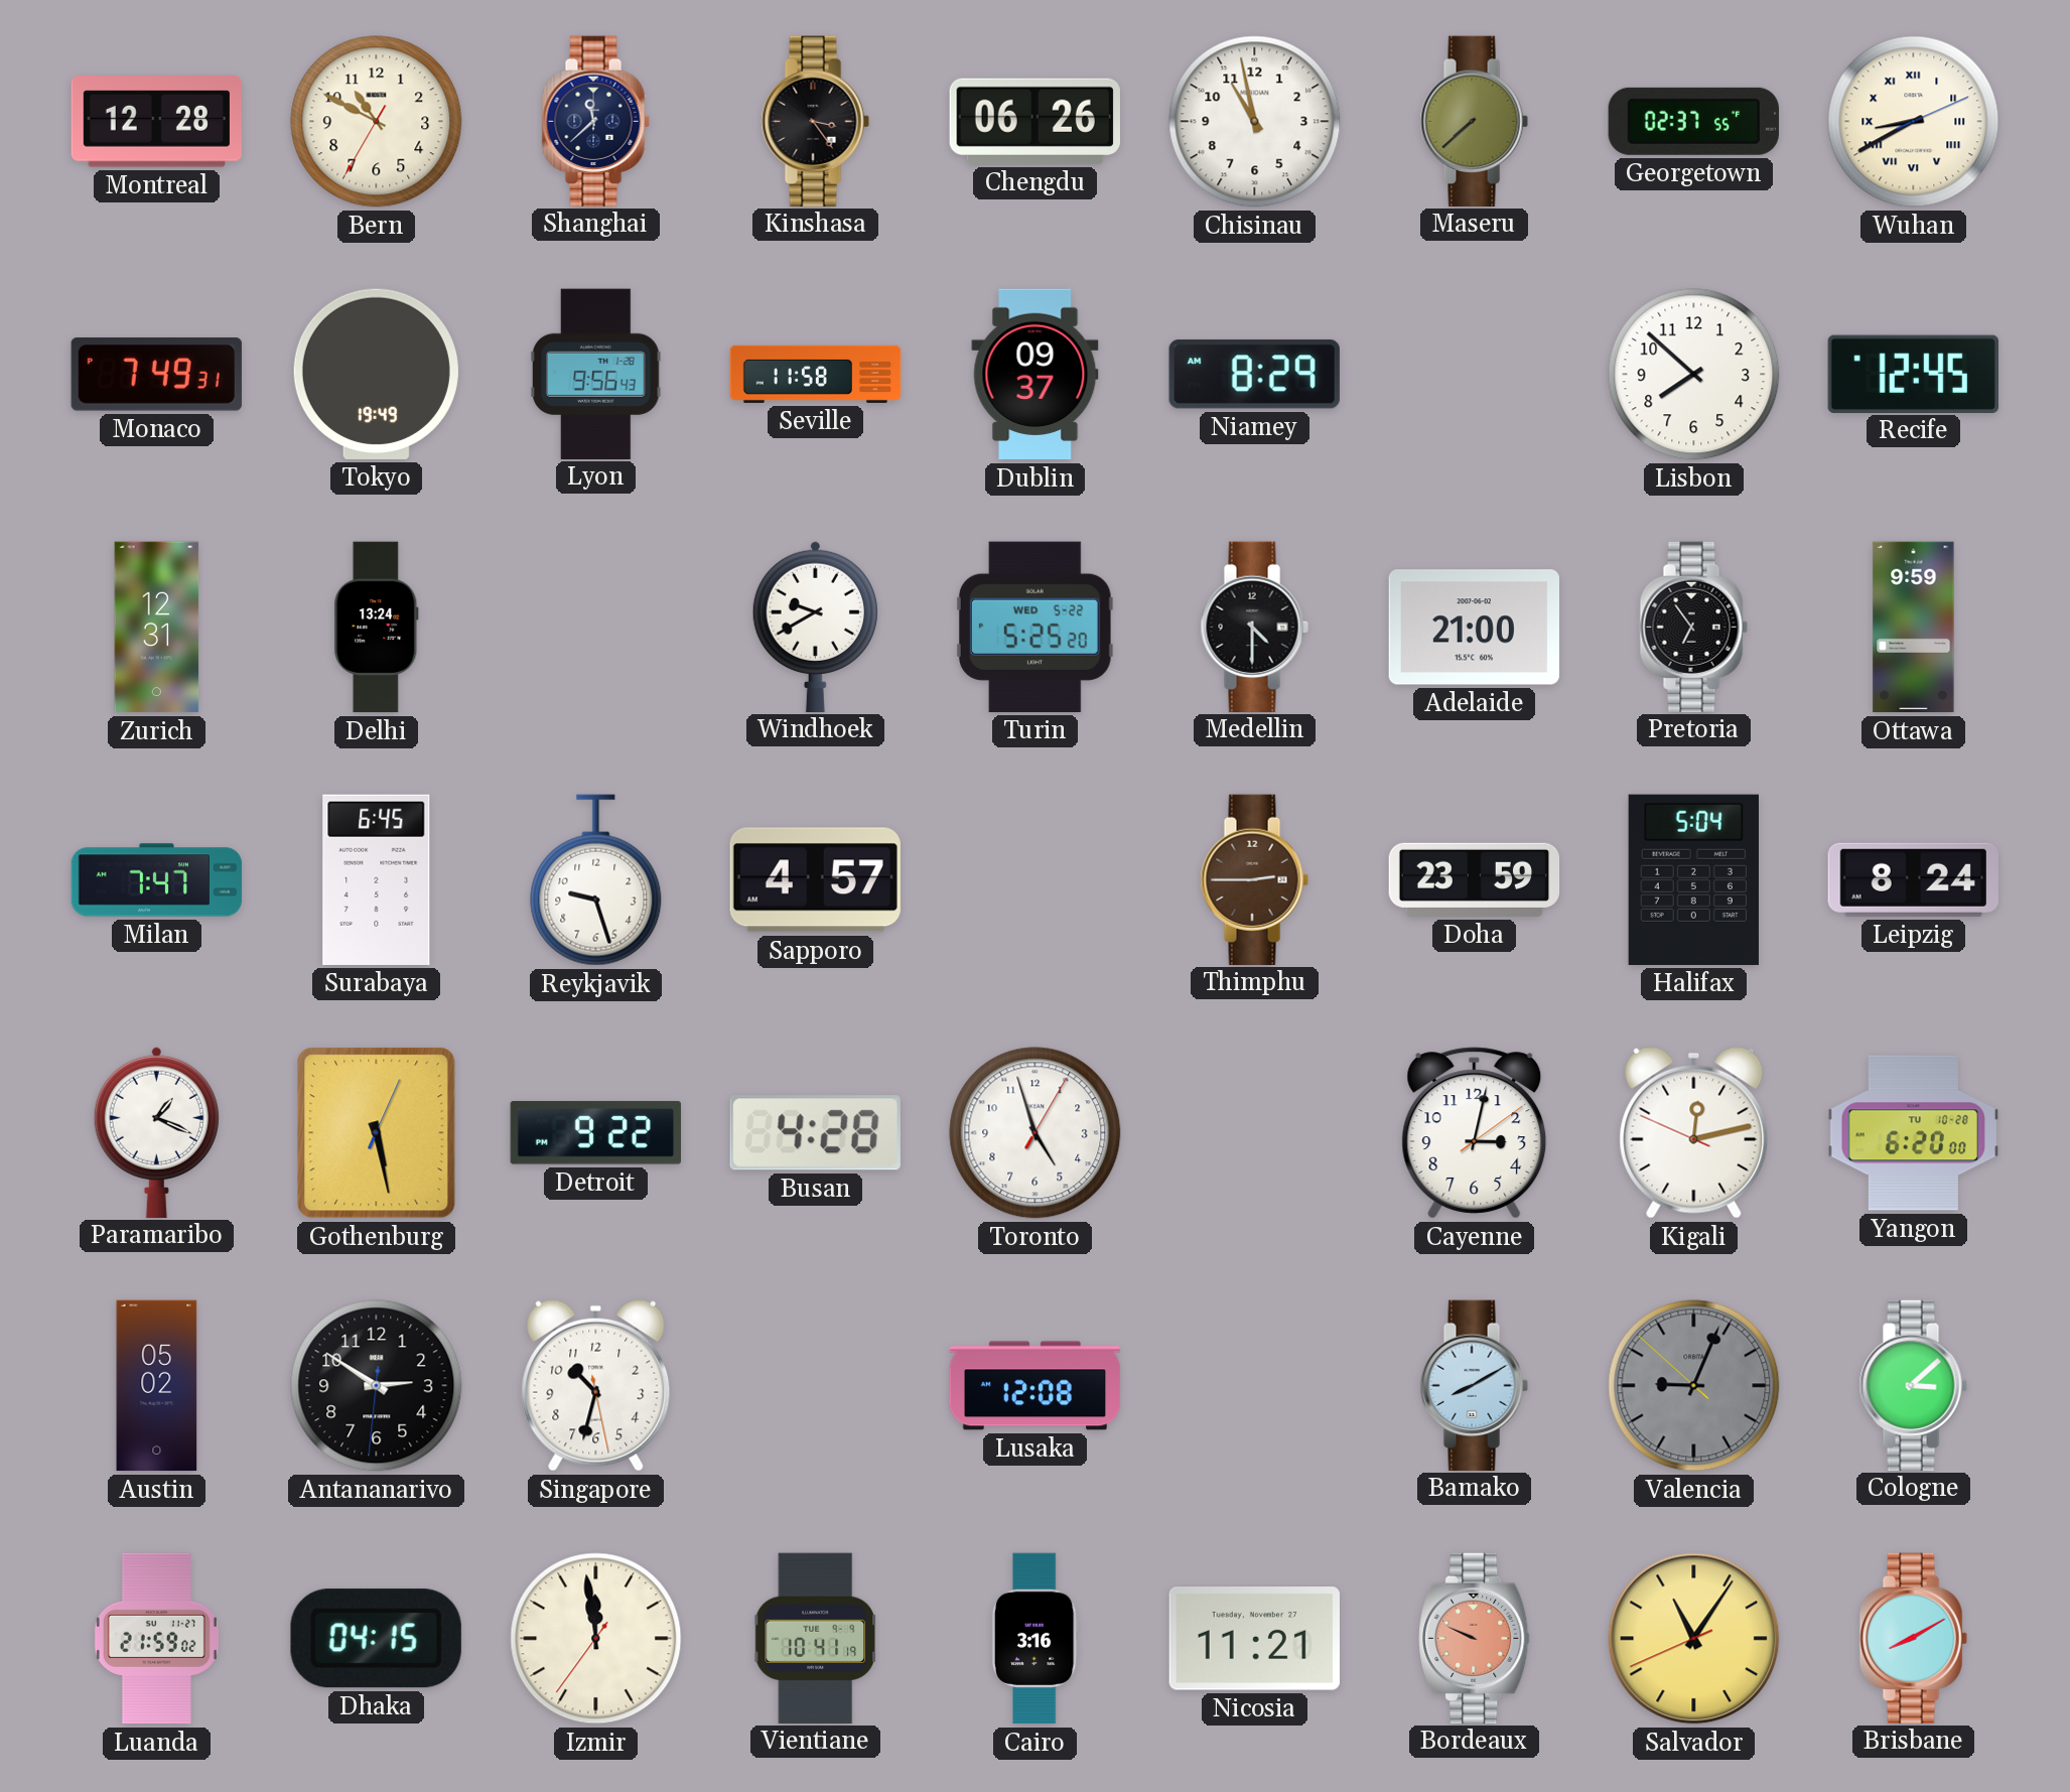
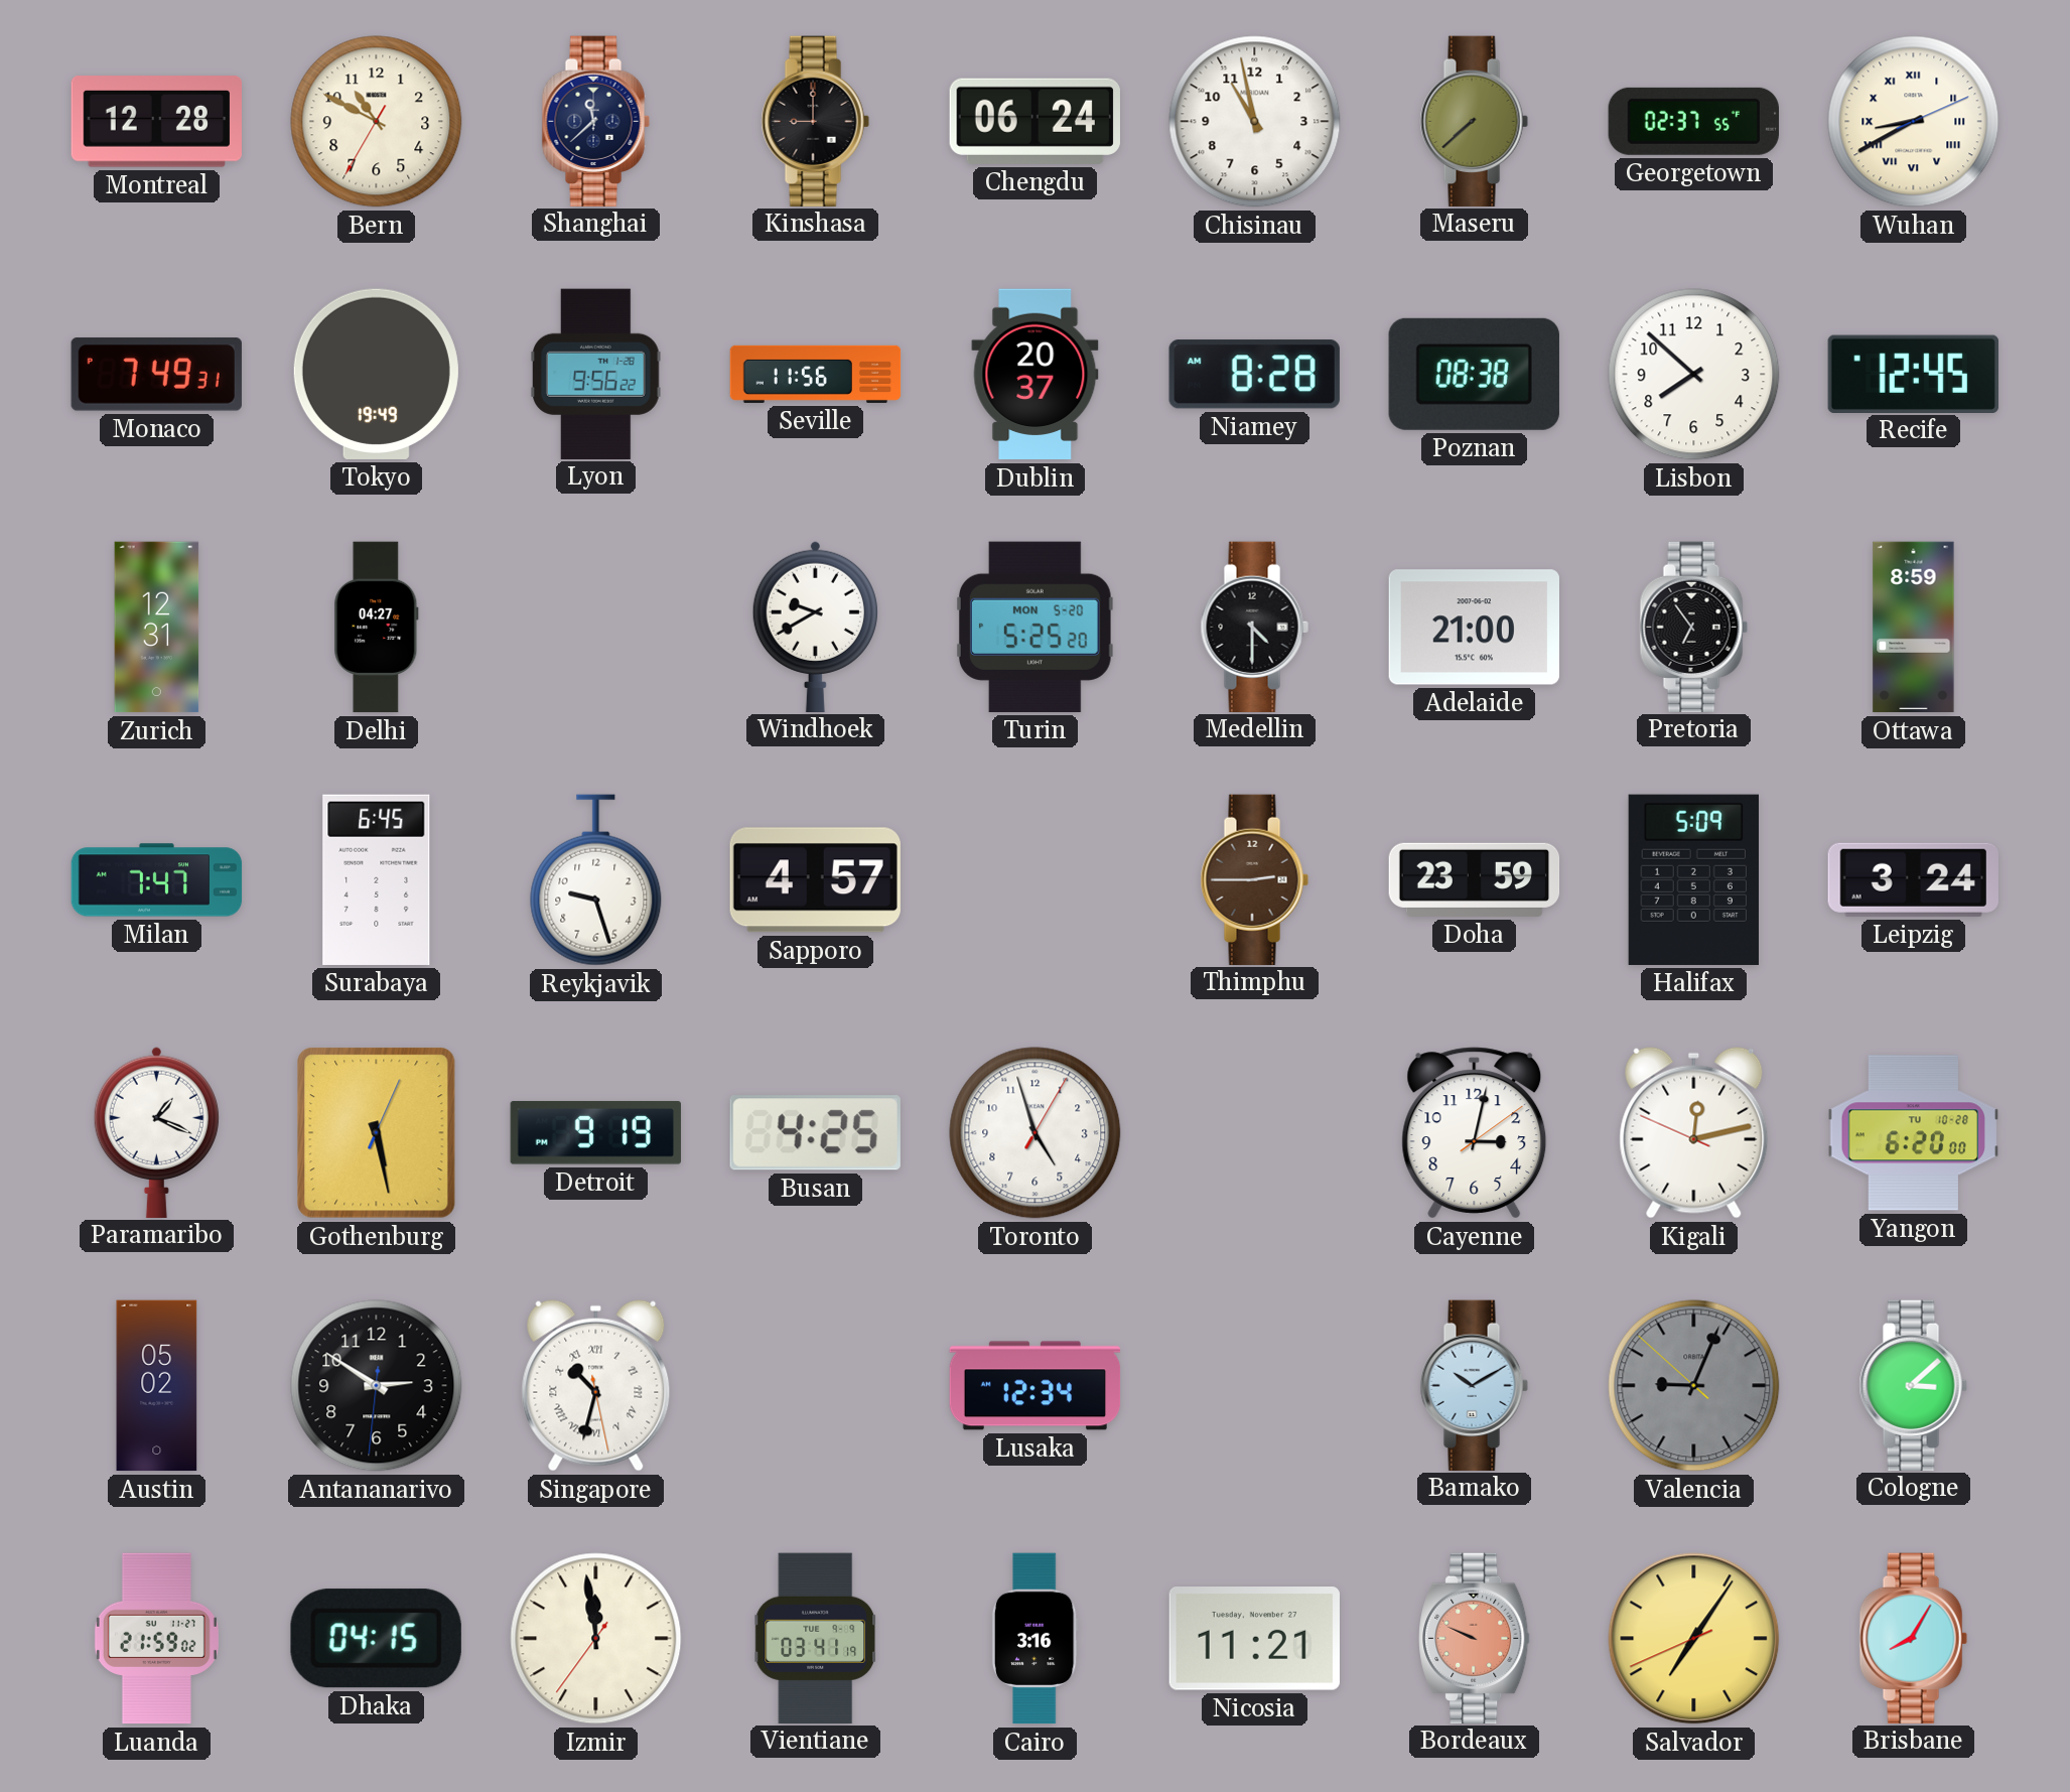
Kinshasa: 3:24 -> 9:00
Chengdu: 06:26 -> 06:24
Lyon: 9:56:43 -> 9:56:22
Seville: 11:58 -> 11:56
Dublin: 09:37 -> 20:37
Niamey: 8:29 -> 8:28
Poznan: none -> 08:38
Delhi: 13:24 -> 04:27
Turin date: WED 5-22 -> MON 5-20
Ottawa: 9:59 -> 8:59
Halifax: 5:04 -> 5:09
Leipzig: 8:24 -> 3:24
Detroit: 9:22 -> 9:19
Busan: 4:28 -> 4:25
Singapore numerals: Arabic -> Roman
Lusaka: 12:08 -> 12:34
Bamako: 8:10 -> 10:10
Vientiane: 10:41 -> 03:41
Salvador: 11:05 -> 7:05
Brisbane: 8:10 -> 8:05
